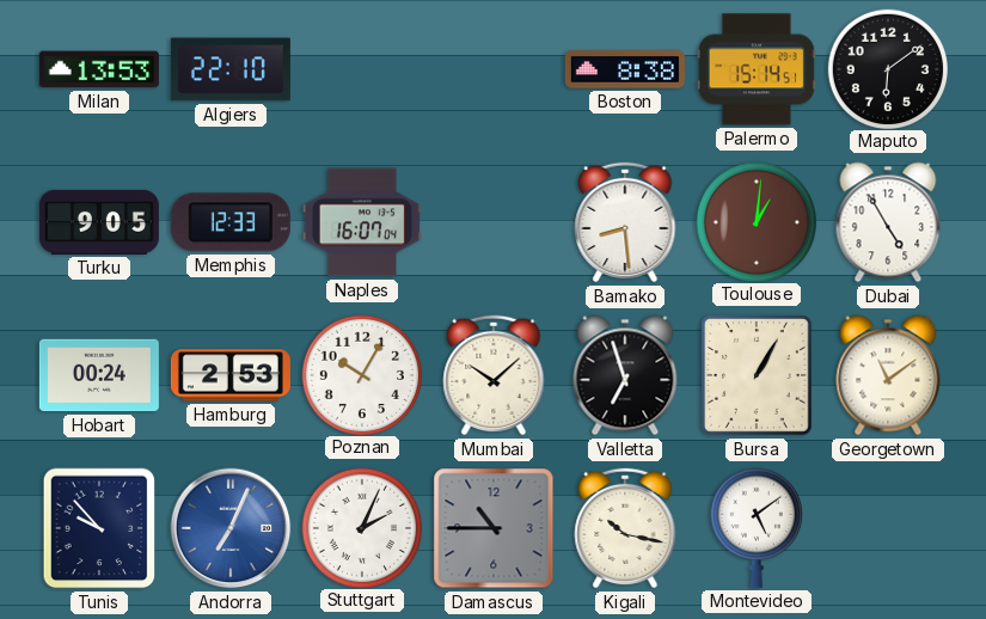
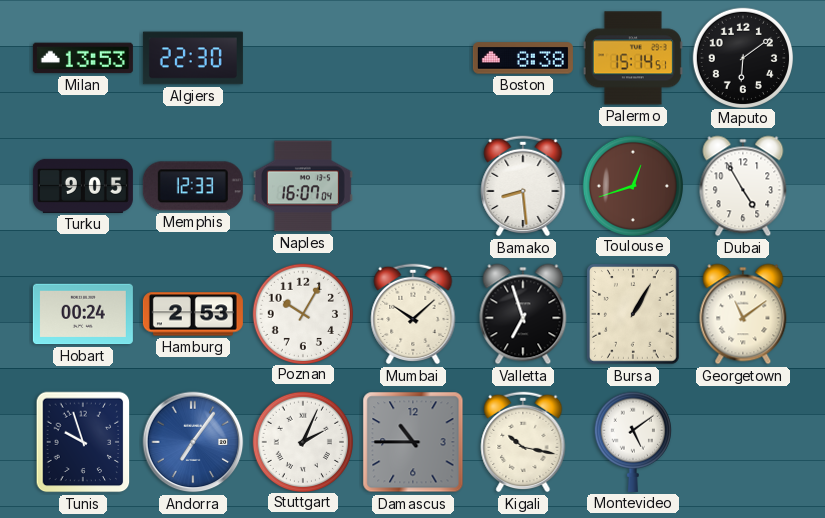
Algiers: 22:10 -> 22:30
Toulouse: 1:01 -> 12:42
Tunis: 9:53 -> 9:57
Andorra: 7:04 -> 7:06
